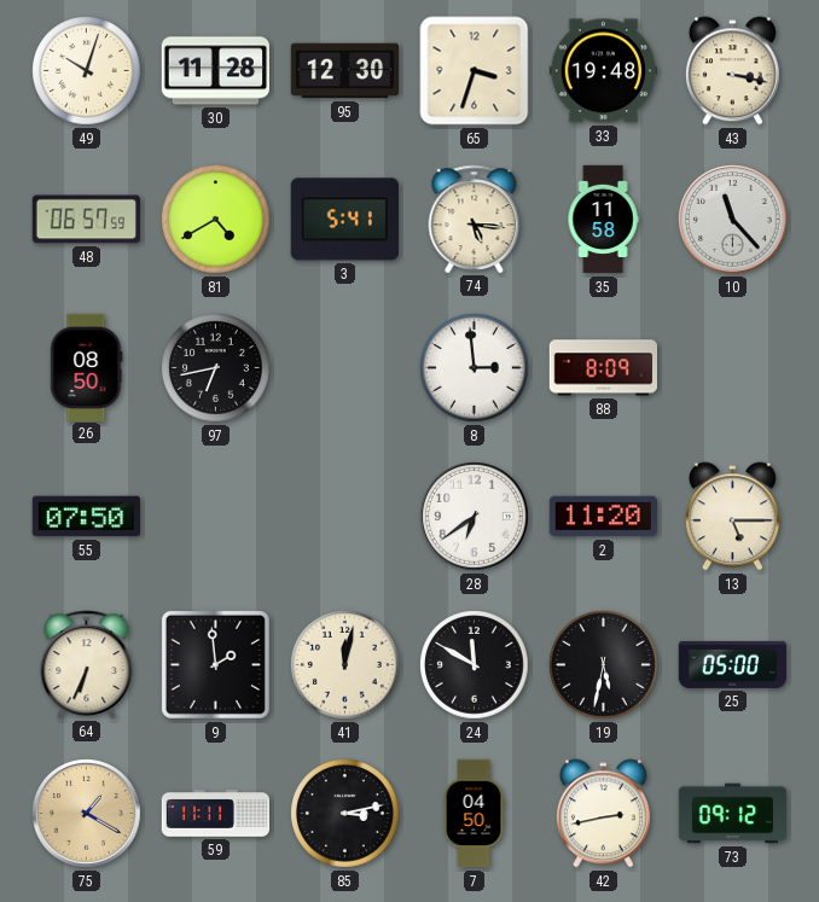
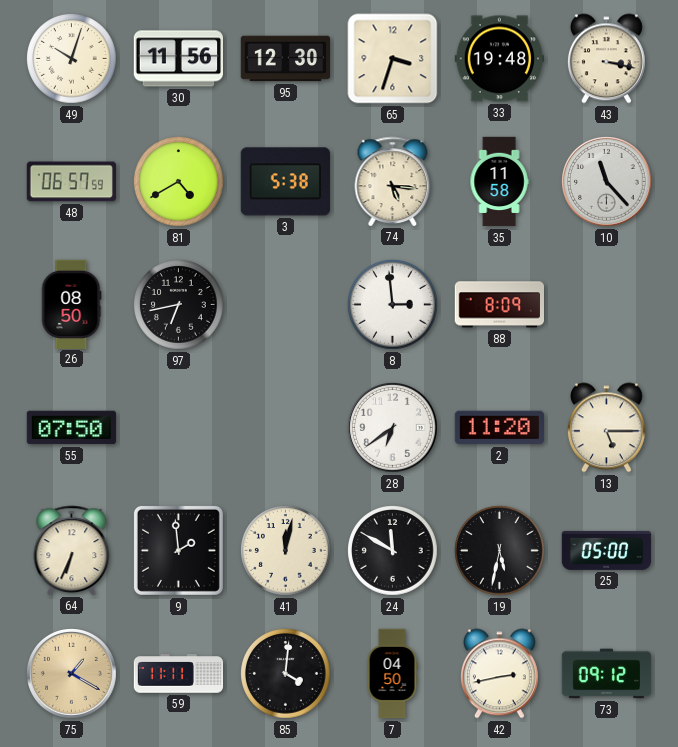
30: 11:28 -> 11:56
3: 5:41 -> 5:38
85: 3:13 -> 4:01
